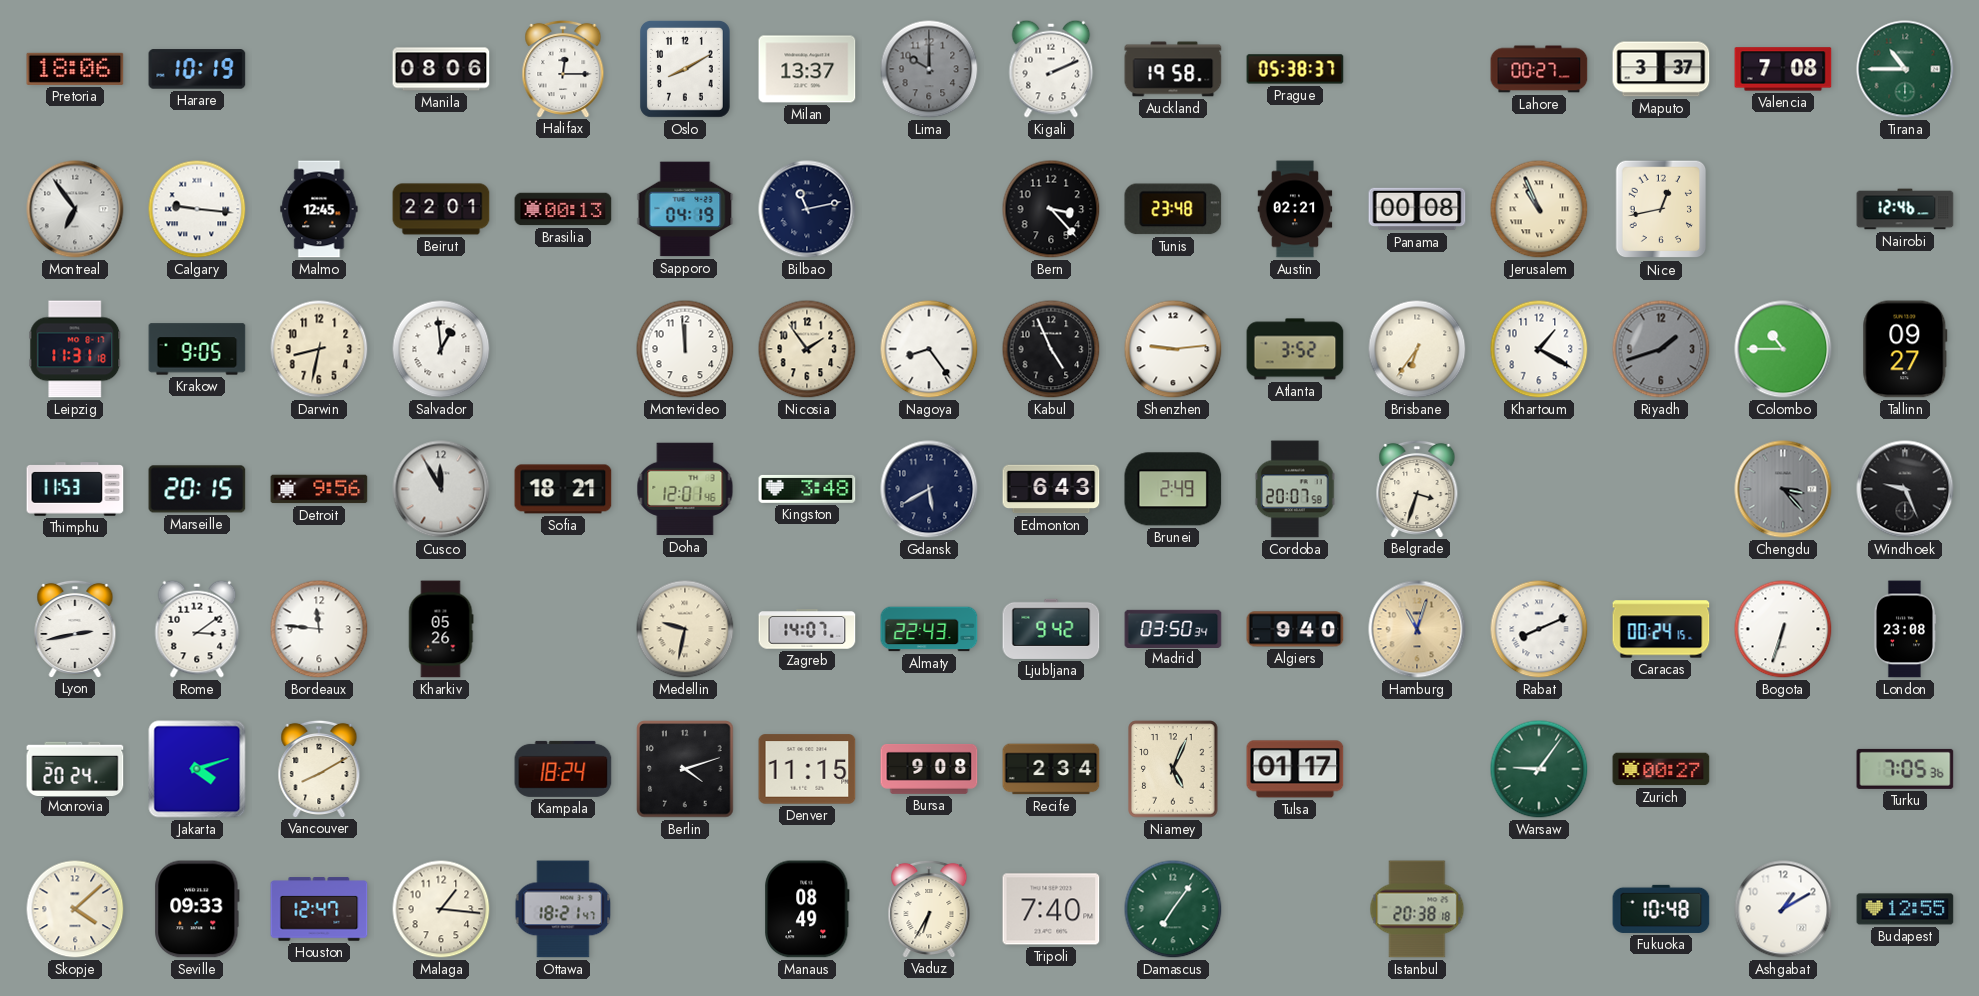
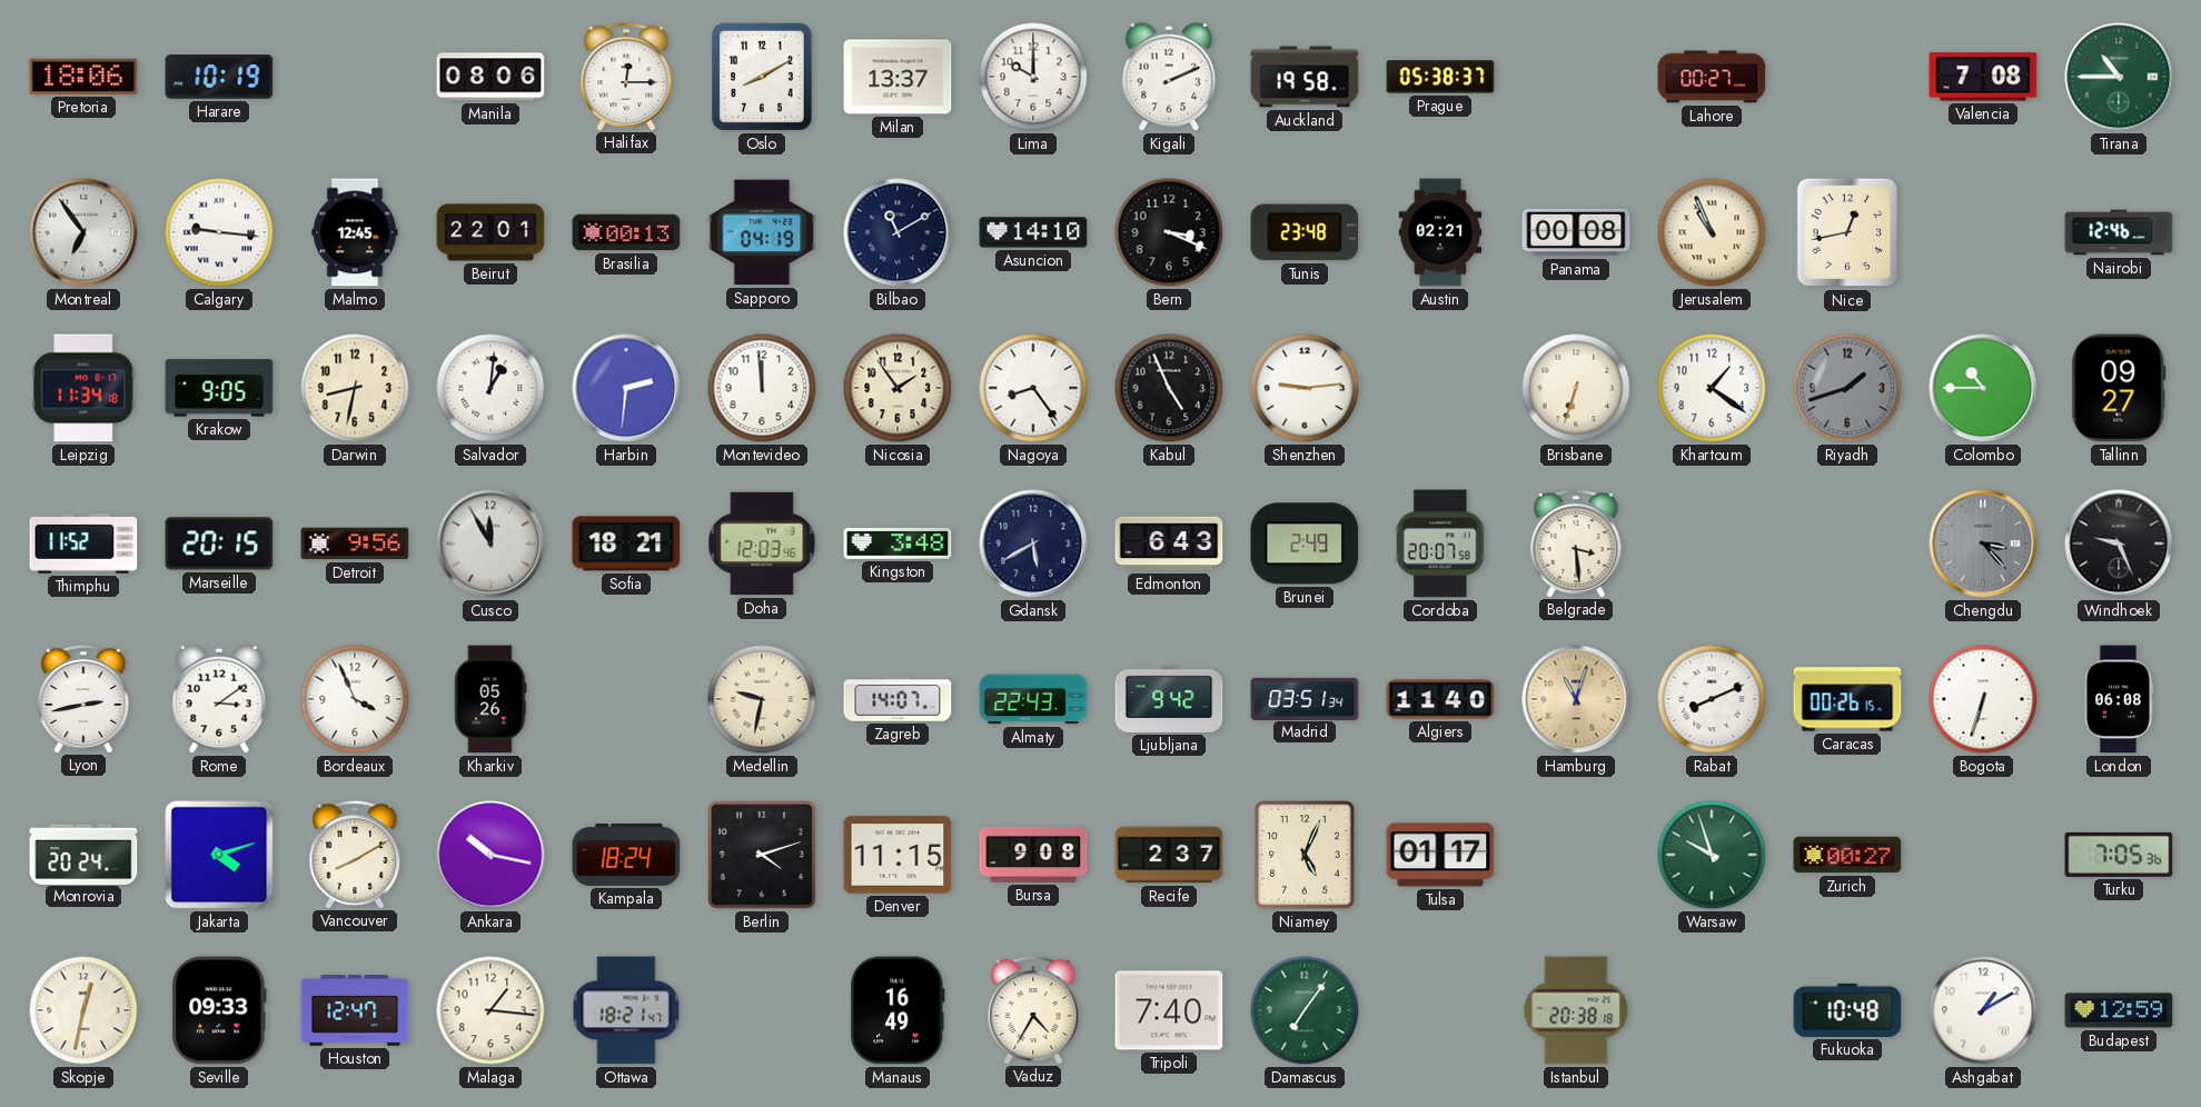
Lima dial: grey -> white
Maputo: 3:37 -> none
Bilbao: 11:13 -> 11:10
Asuncion: none -> 14:10
Bern: 3:23 -> 3:19
Leipzig: 11:31 -> 11:34
Salvador: 12:59 -> 1:01
Harbin: none -> 2:31
Atlanta: 3:52 -> none
Brisbane: 6:36 -> 6:33
Khartoum: 1:20 -> 1:21
Thimphu: 11:53 -> 11:52
Doha: 12:01 -> 12:03
Belgrade: 3:33 -> 3:29
Bordeaux: 11:46 -> 3:56
Madrid: 03:50 -> 03:51
Algiers: 9:40 -> 11:40
Caracas: 00:24 -> 00:26
London: 23:08 -> 06:08
Ankara: none -> 10:17
Recife: 2:34 -> 2:37
Warsaw: 9:06 -> 9:57
Skopje: 4:08 -> 12:32
Manaus: 08:49 -> 16:49
Vaduz: 6:35 -> 4:35
Budapest: 12:55 -> 12:59
